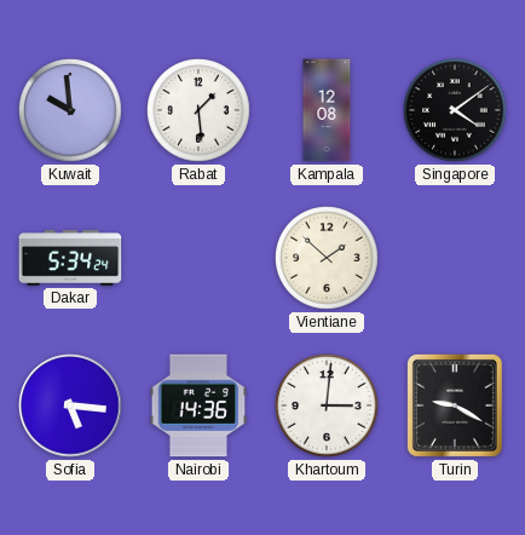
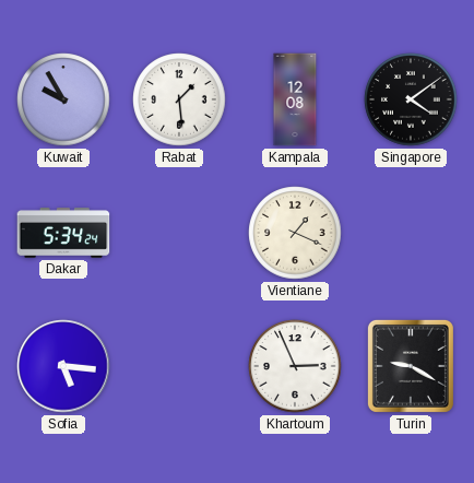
Kuwait: 9:59 -> 9:55
Vientiane: 1:52 -> 1:19
Nairobi: 14:36 -> none
Khartoum: 3:01 -> 2:56
